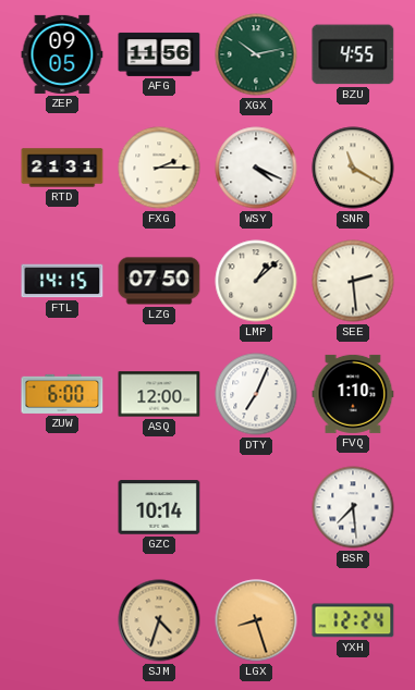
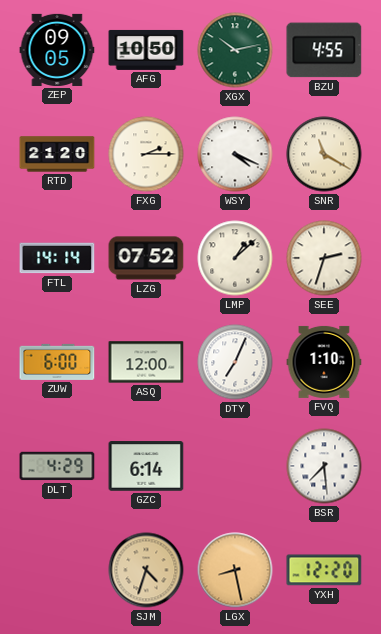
AFG: 11:56 -> 10:50
RTD: 21:31 -> 21:20
FTL: 14:15 -> 14:14
LZG: 07:50 -> 07:52
SEE: 2:29 -> 2:33
DLT: none -> 4:29
GZC: 10:14 -> 6:14
LGX: 8:27 -> 8:28
YXH: 12:24 -> 12:20
